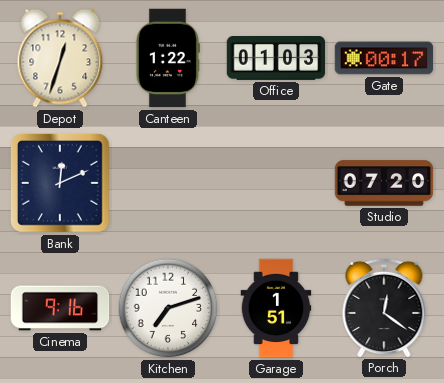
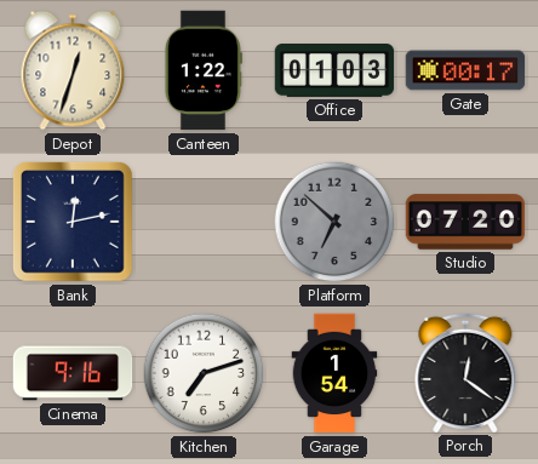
Bank: 12:11 -> 12:13
Platform: none -> 6:52
Garage: 1:51 -> 1:54
